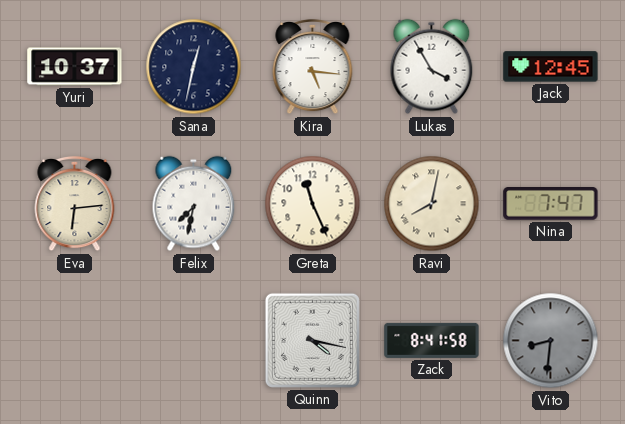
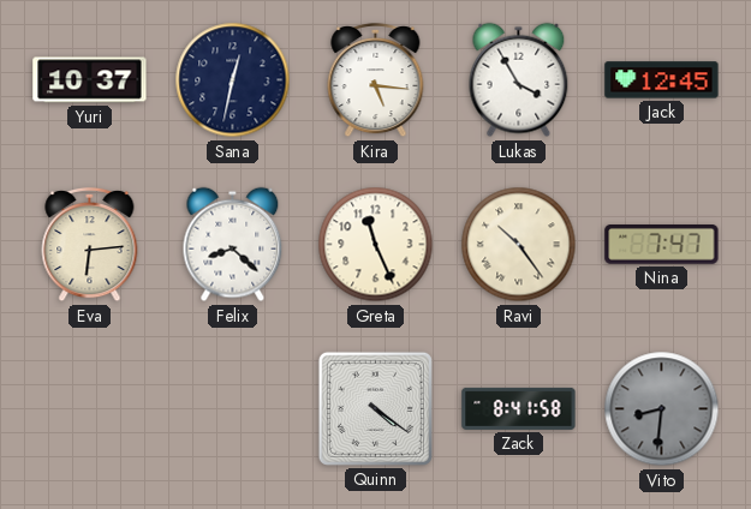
Felix: 7:32 -> 8:22
Ravi: 8:02 -> 10:24
Quinn: 4:17 -> 4:21
